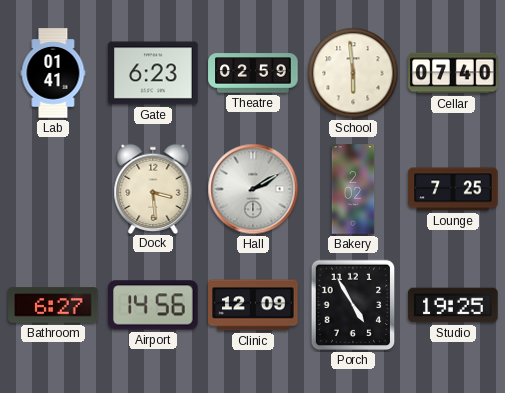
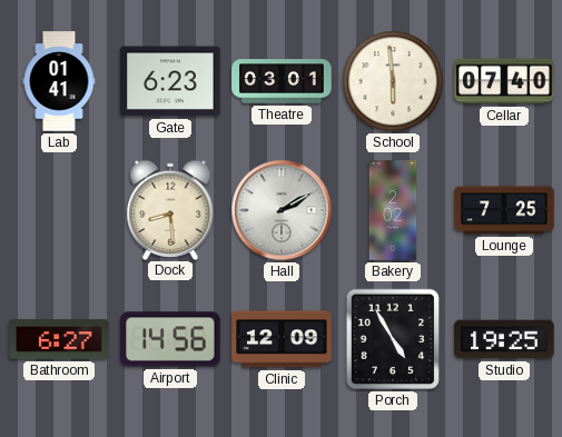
Theatre: 02:59 -> 03:01
Dock: 3:29 -> 8:29
